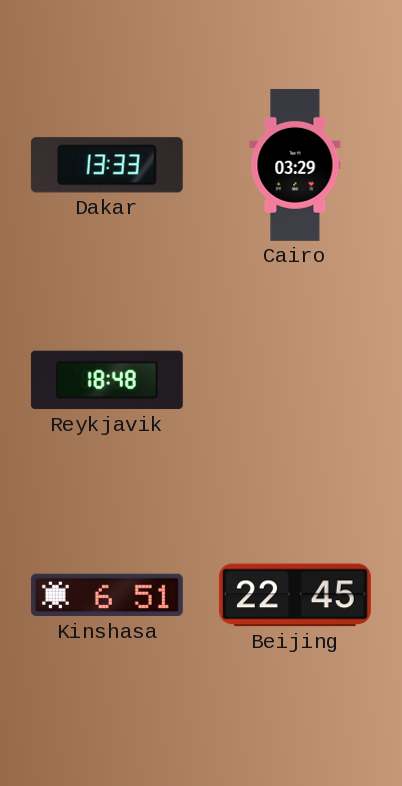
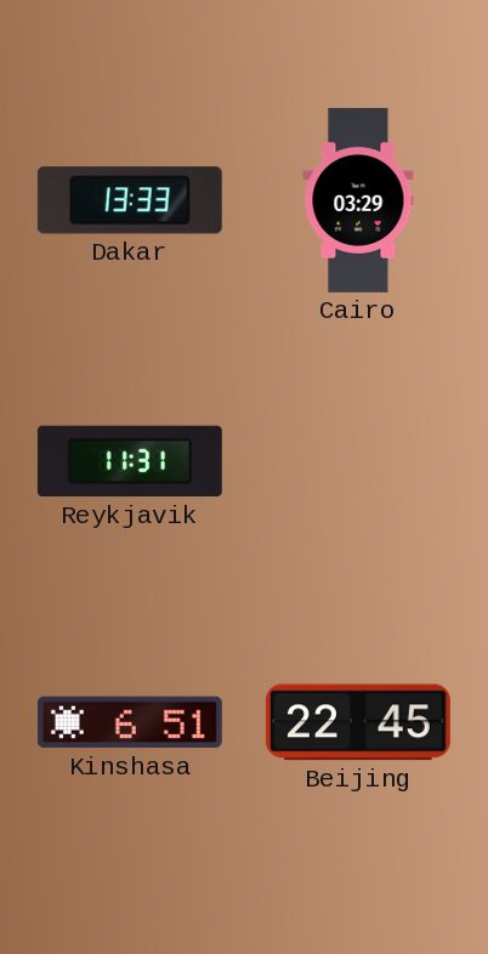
Reykjavik: 18:48 -> 11:31
